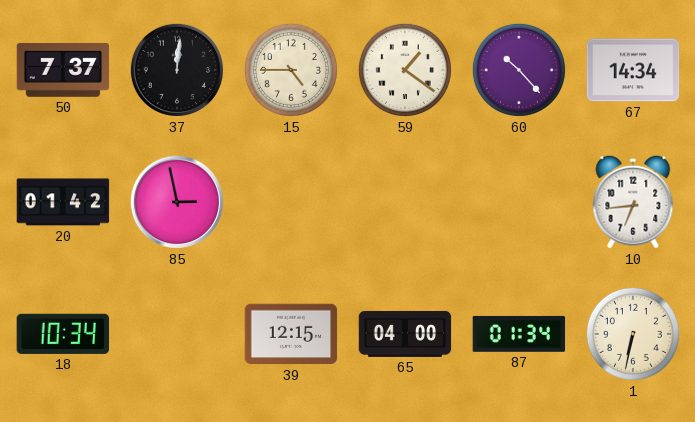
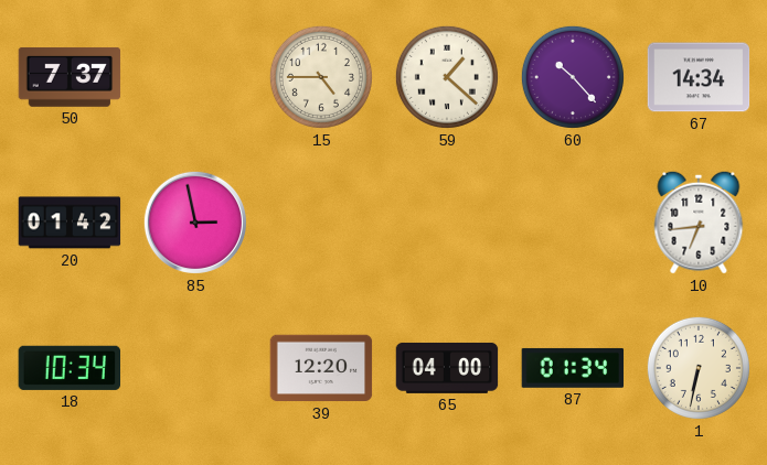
37: 12:01 -> none
59: 1:21 -> 1:22
39: 12:15 -> 12:20
